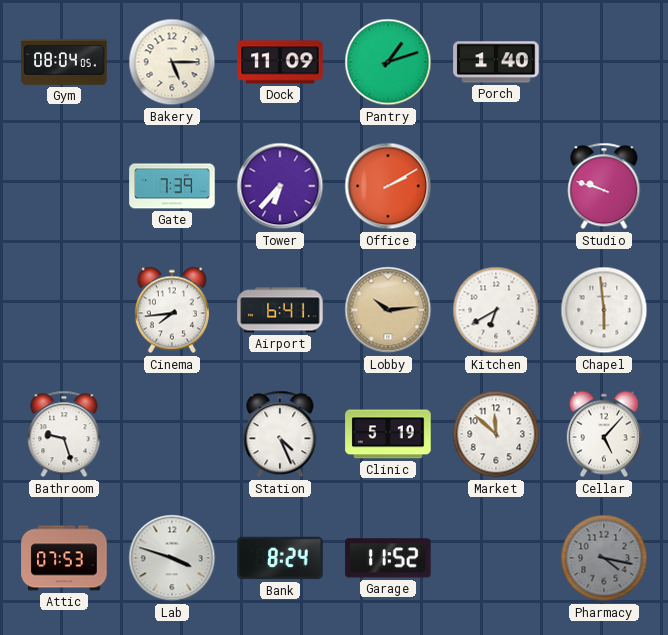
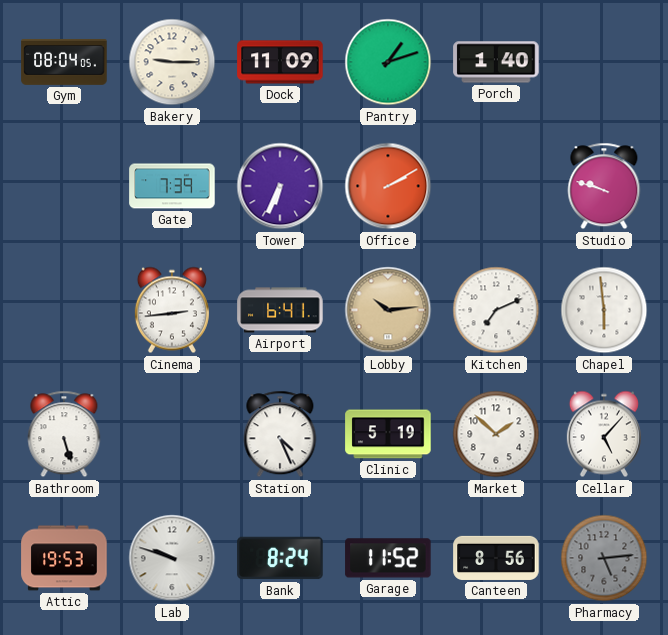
Bakery: 5:15 -> 9:15
Tower: 6:37 -> 6:34
Cinema: 7:44 -> 2:44
Kitchen: 6:40 -> 7:11
Bathroom: 9:27 -> 5:27
Market: 11:52 -> 1:52
Attic: 07:53 -> 19:53
Lab: 3:48 -> 9:48
Canteen: none -> 8:56
Pharmacy: 4:17 -> 5:14
